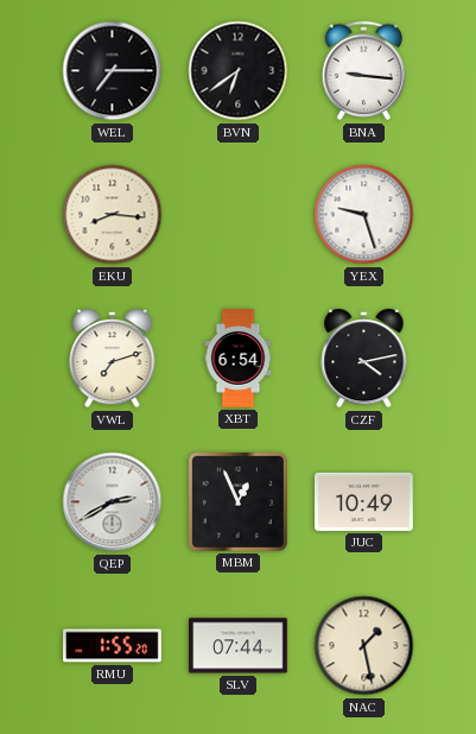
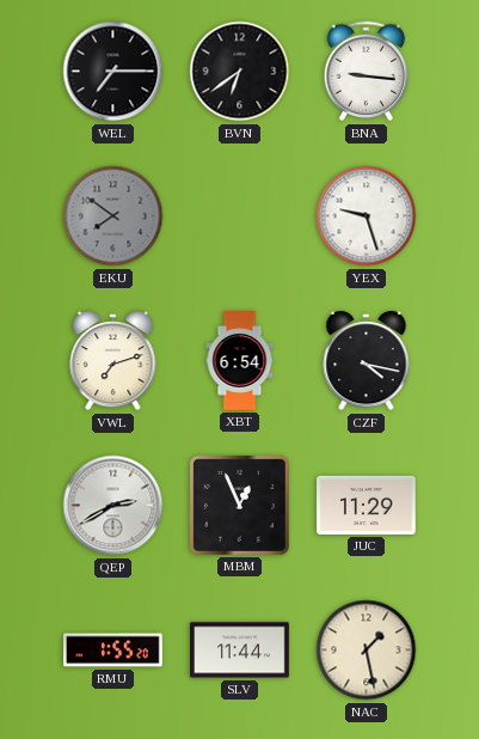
EKU: 8:16 -> 7:51
EKU dial: cream -> grey
CZF: 4:13 -> 4:17
JUC: 10:49 -> 11:29
SLV: 07:44 -> 11:44
